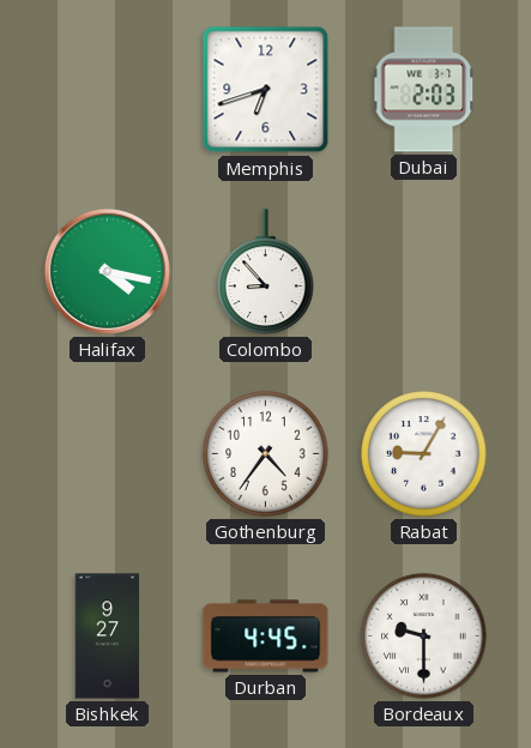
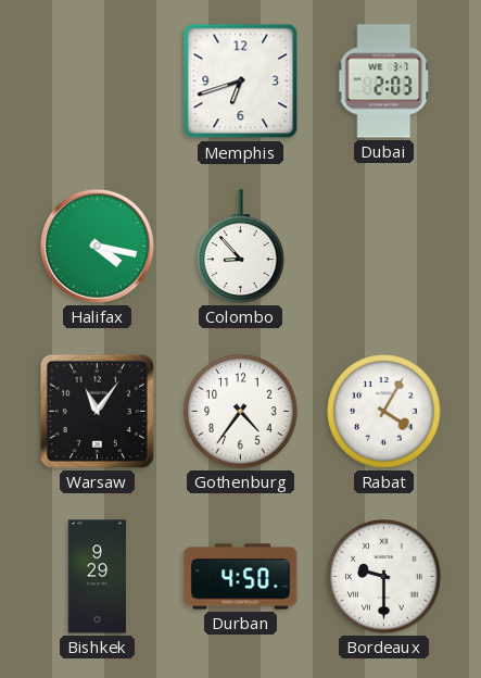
Warsaw: none -> 11:06
Rabat: 9:05 -> 4:05
Bishkek: 9:27 -> 9:29
Durban: 4:45 -> 4:50
